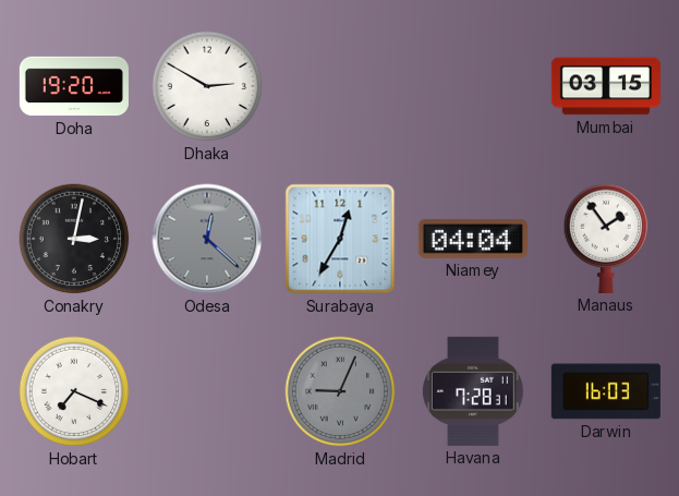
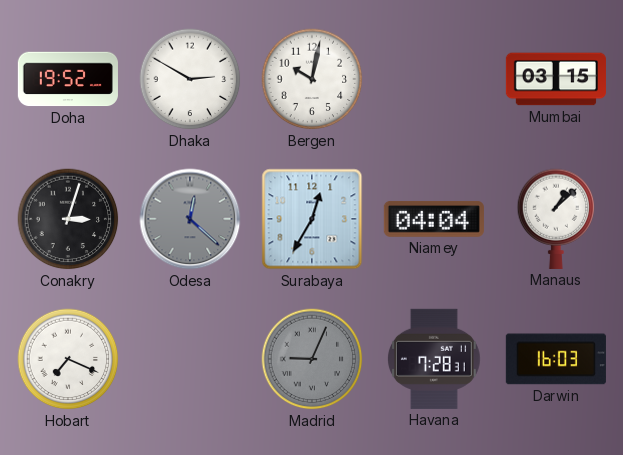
Doha: 19:20 -> 19:52
Bergen: none -> 10:02
Conakry: 3:02 -> 3:03
Manaus: 1:54 -> 1:08
